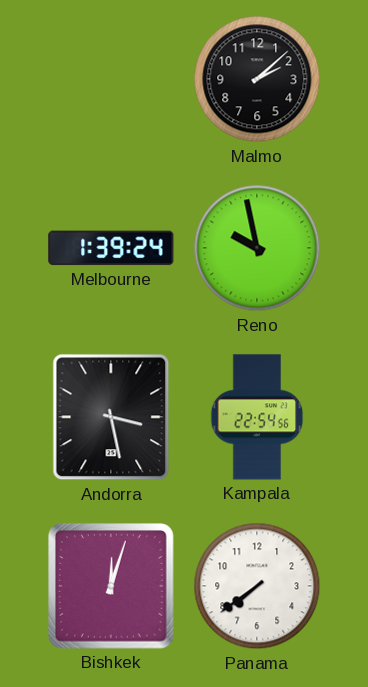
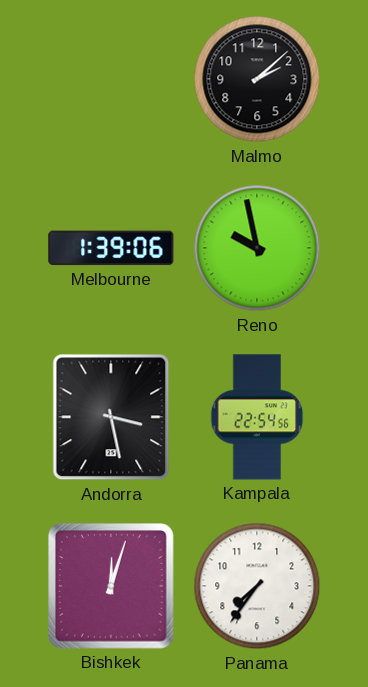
Melbourne: 1:39:24 -> 1:39:06
Panama: 7:39 -> 7:36
